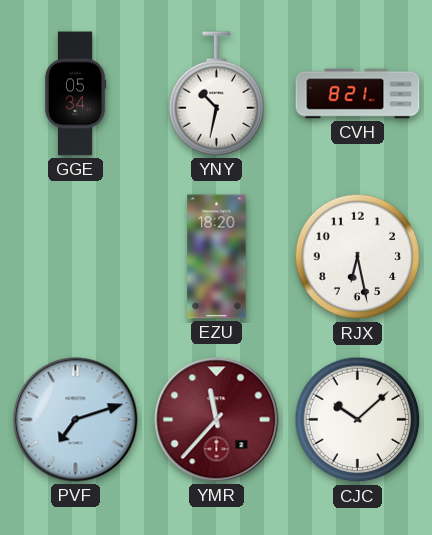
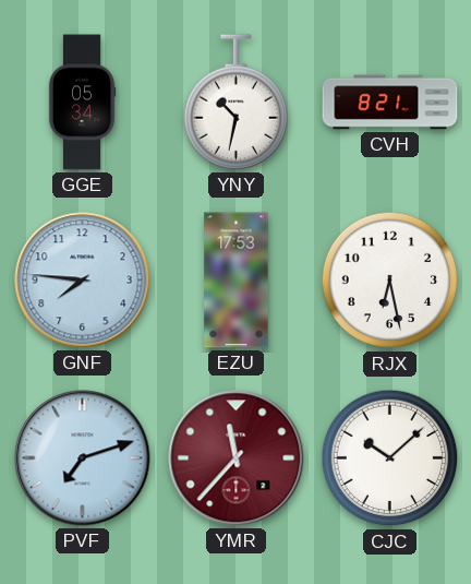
GNF: none -> 7:46
EZU: 18:20 -> 17:53
